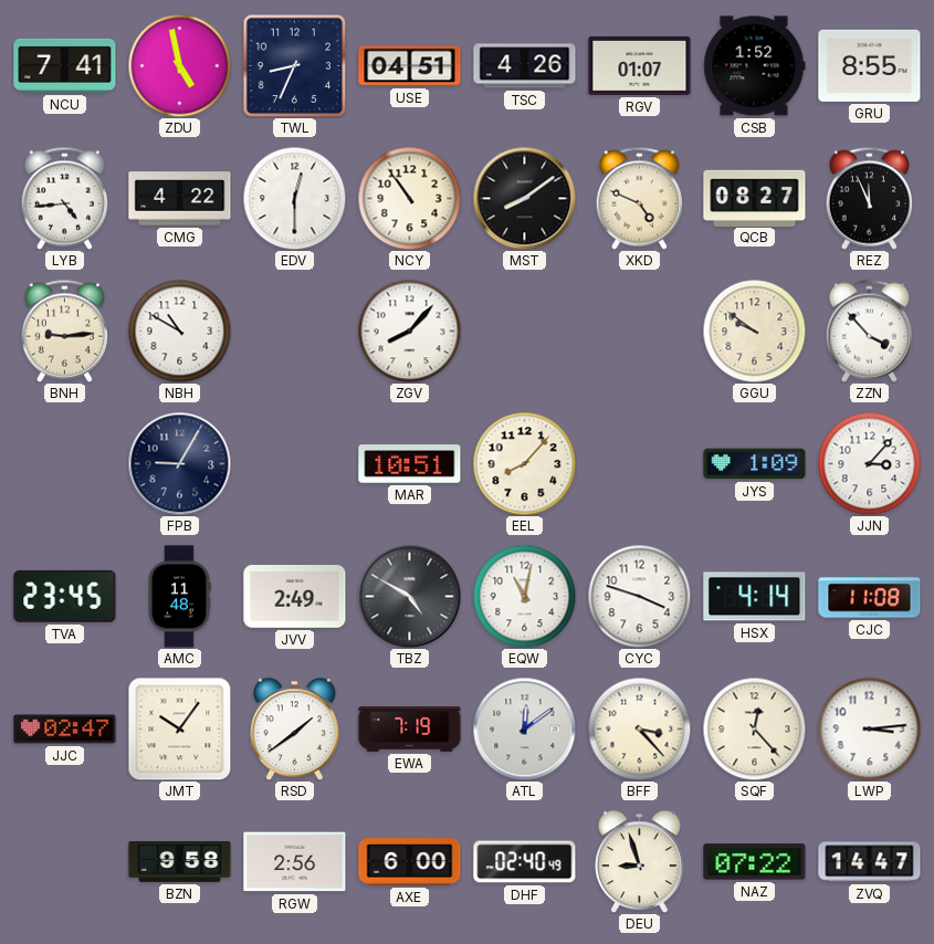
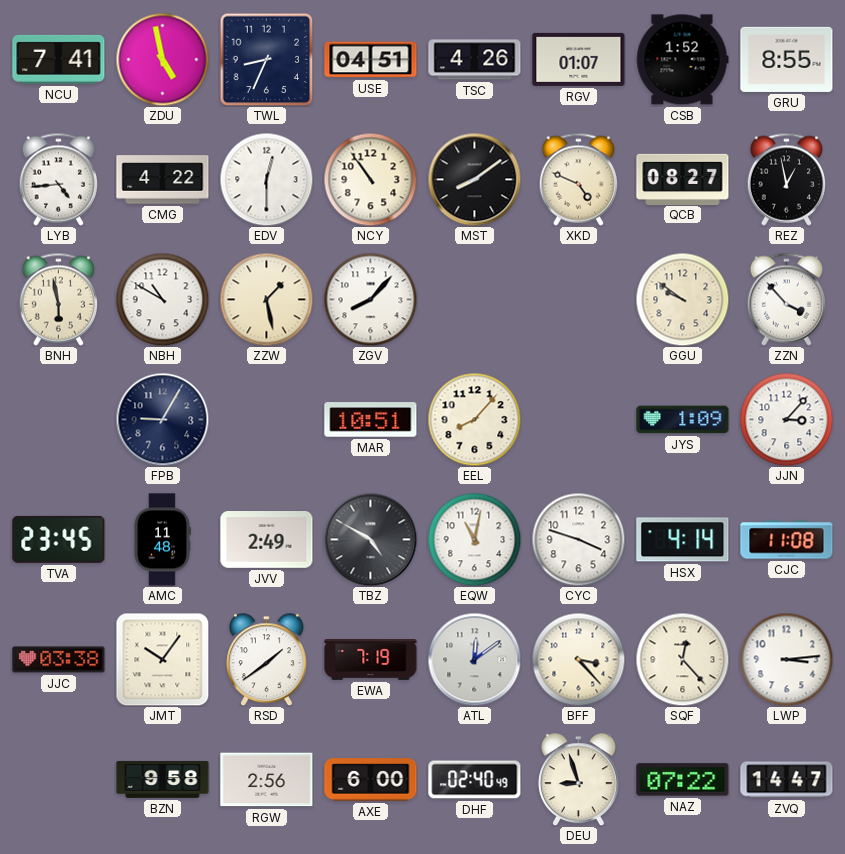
REZ: 11:56 -> 12:58
BNH: 9:14 -> 5:58
ZZW: none -> 1:28
JJC: 02:47 -> 03:38
